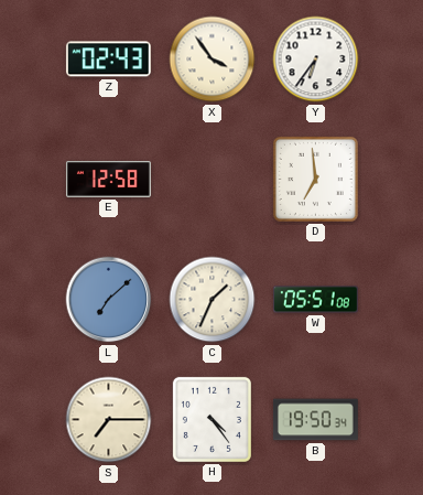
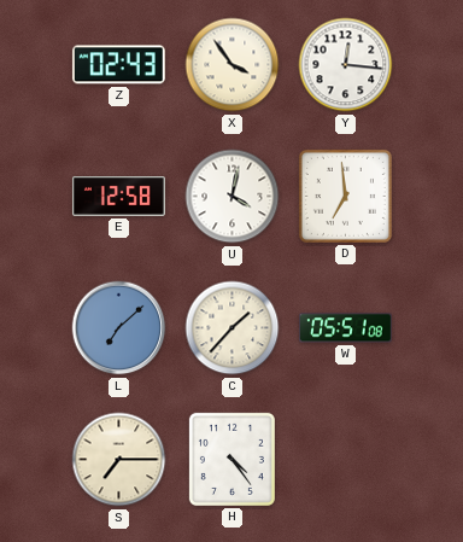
Y: 6:36 -> 12:16
U: none -> 4:02
C: 1:34 -> 1:37
B: 19:50 -> none
